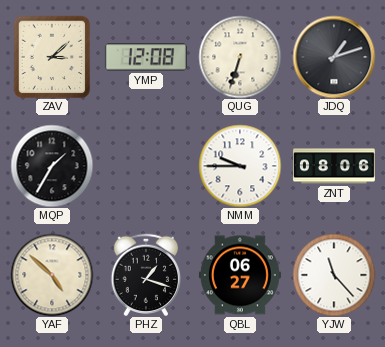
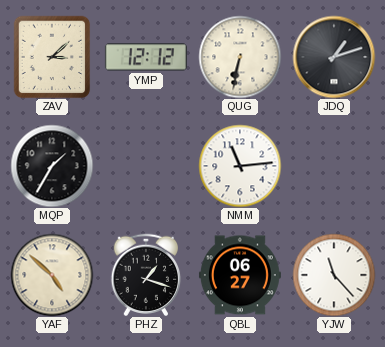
YMP: 12:08 -> 12:12
QUG: 6:33 -> 6:32
NMM: 9:45 -> 11:14
ZNT: 08:06 -> none
